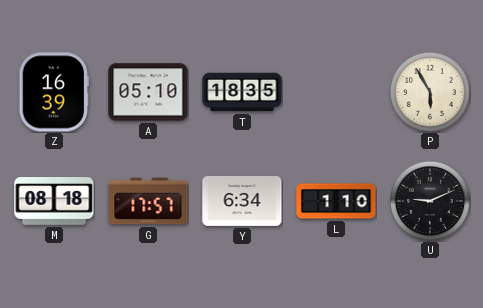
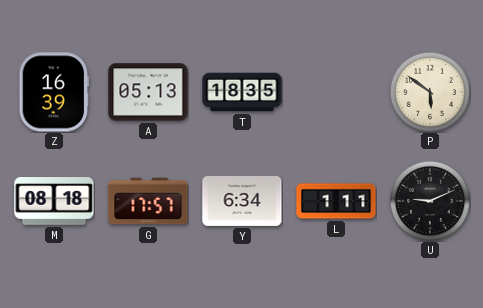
A: 05:10 -> 05:13
P: 5:55 -> 5:51
L: 1:10 -> 1:11
